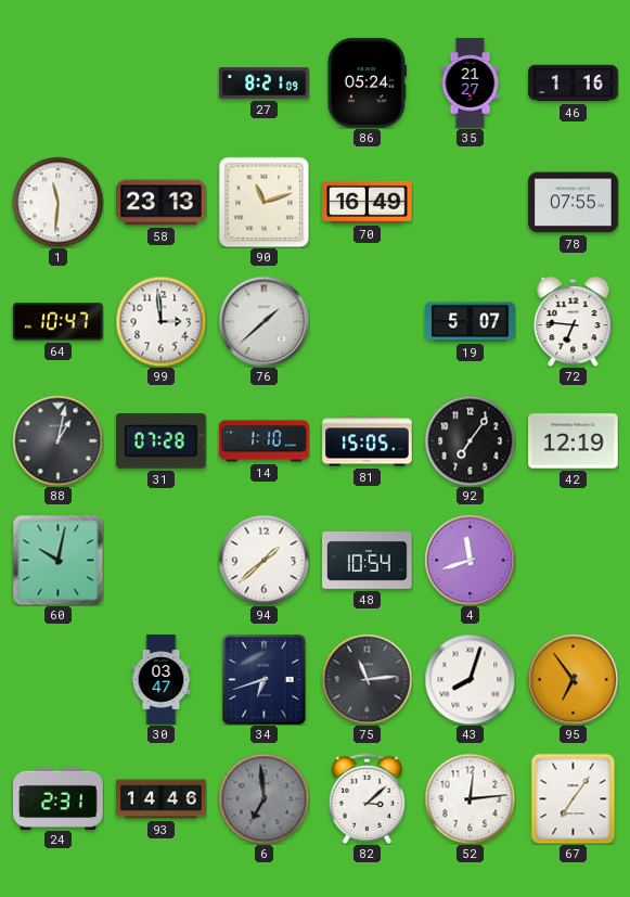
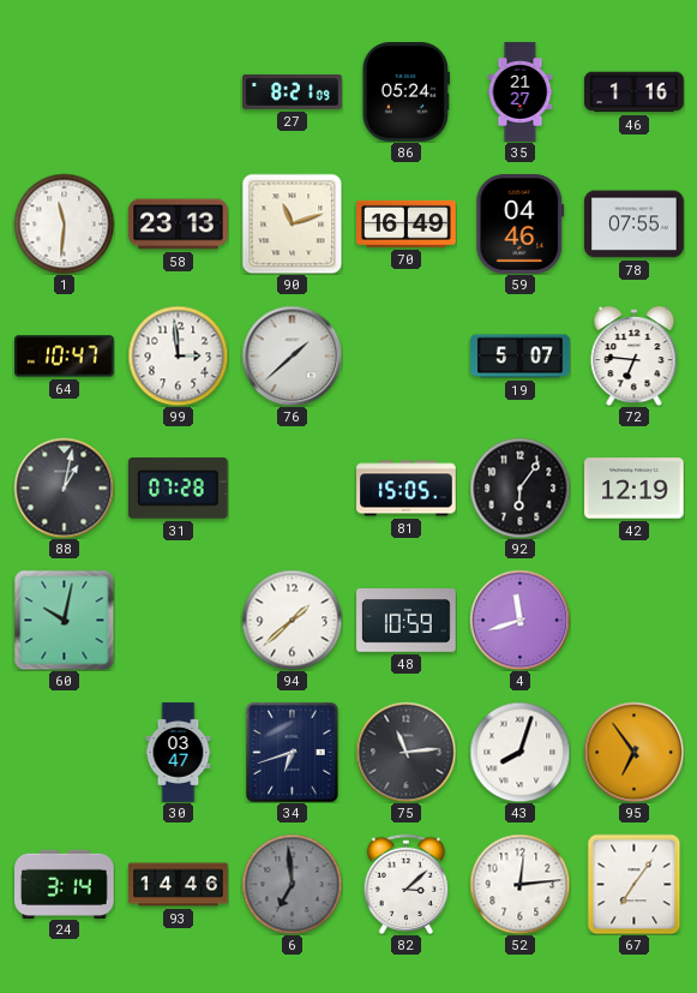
59: none -> 04:46
14: 1:10 -> none
92: 7:06 -> 6:06
48: 10:54 -> 10:59
24: 2:31 -> 3:14
